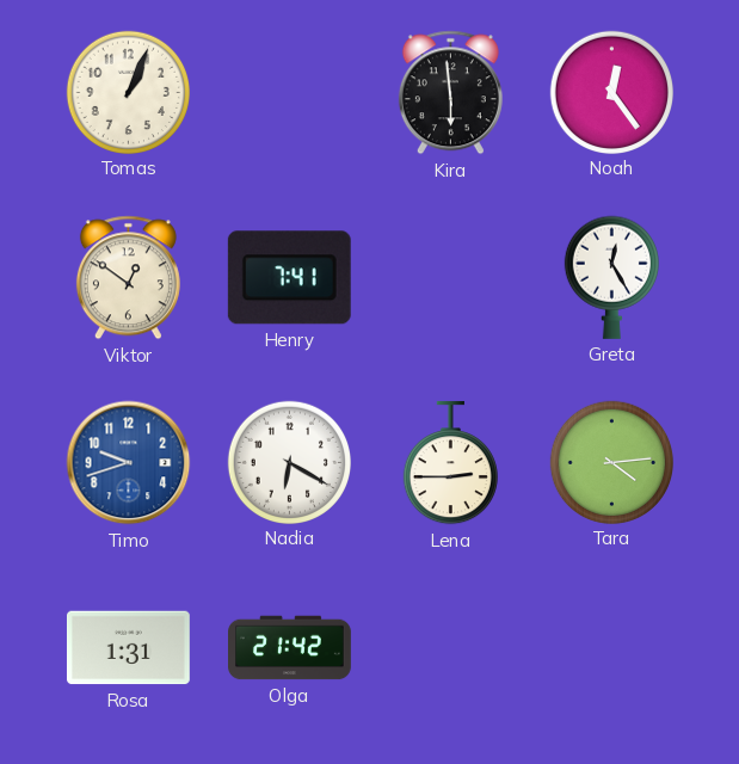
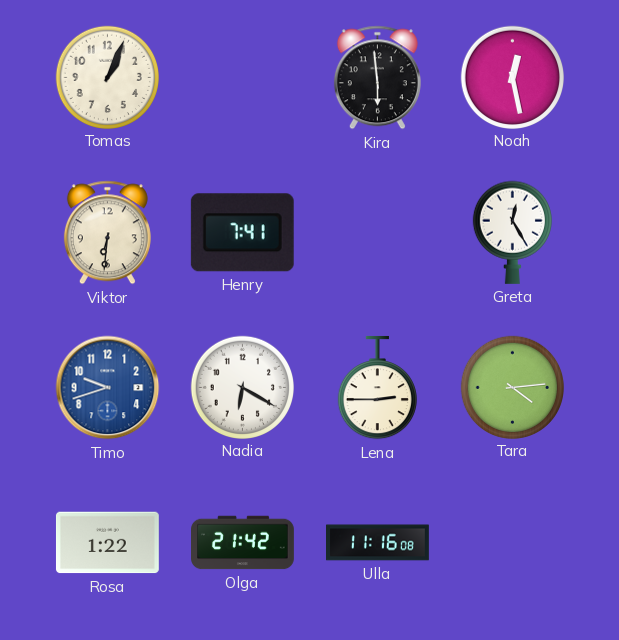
Noah: 12:24 -> 12:28
Viktor: 12:51 -> 6:31
Rosa: 1:31 -> 1:22
Ulla: none -> 11:16
